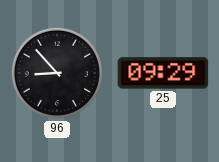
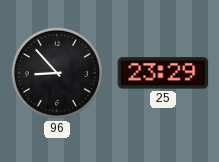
25: 09:29 -> 23:29
